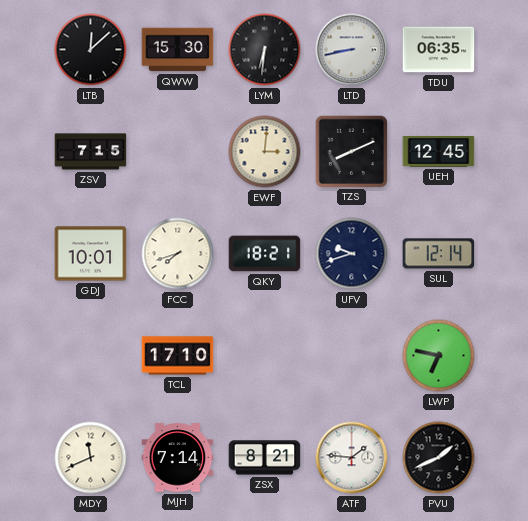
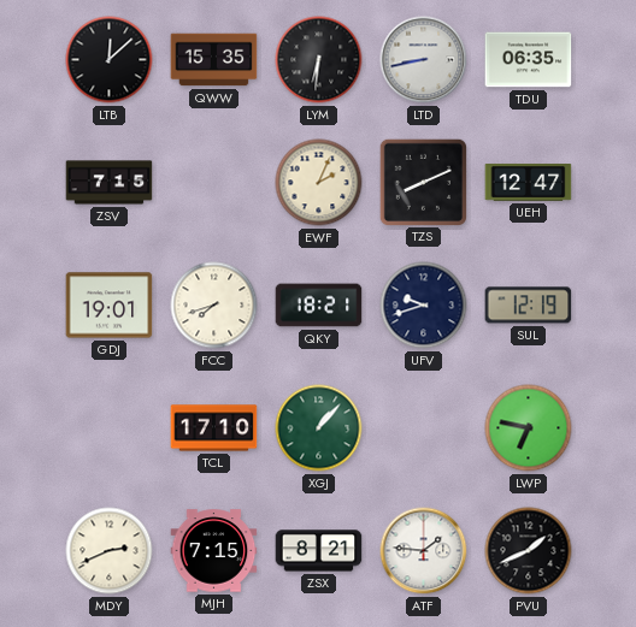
QWW: 15:30 -> 15:35
EWF: 3:01 -> 2:04
UEH: 12:45 -> 12:47
GDJ: 10:01 -> 19:01
SUL: 12:14 -> 12:19
XGJ: none -> 1:07
MDY: 11:41 -> 2:41
MJH: 7:14 -> 7:15
